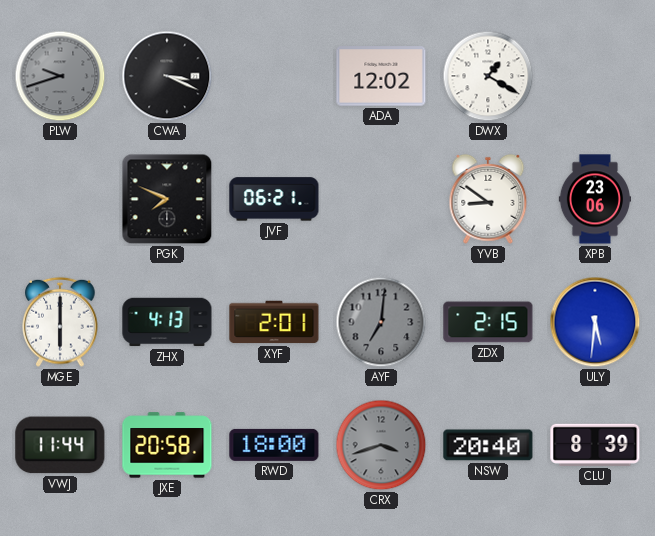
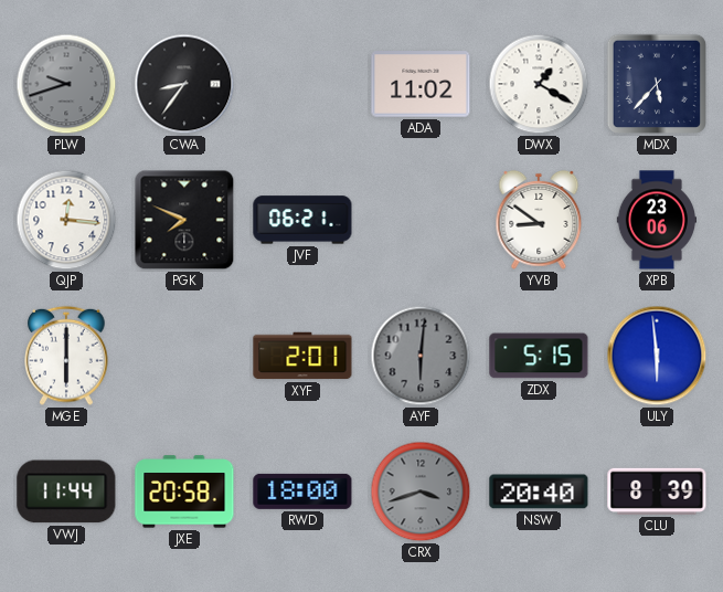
CWA: 3:19 -> 8:36
ADA: 12:02 -> 11:02
MDX: none -> 5:37
QJP: none -> 12:16
ZHX: 4:13 -> none
AYF: 7:01 -> 6:01
ZDX: 2:15 -> 5:15
ULY: 5:31 -> 5:59
